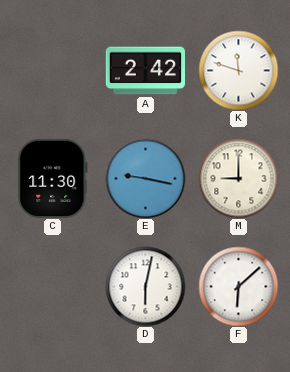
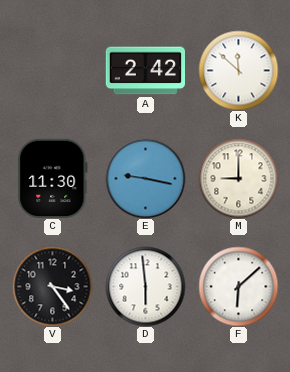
K: 11:48 -> 11:52
V: none -> 3:24
D: 6:02 -> 5:59
